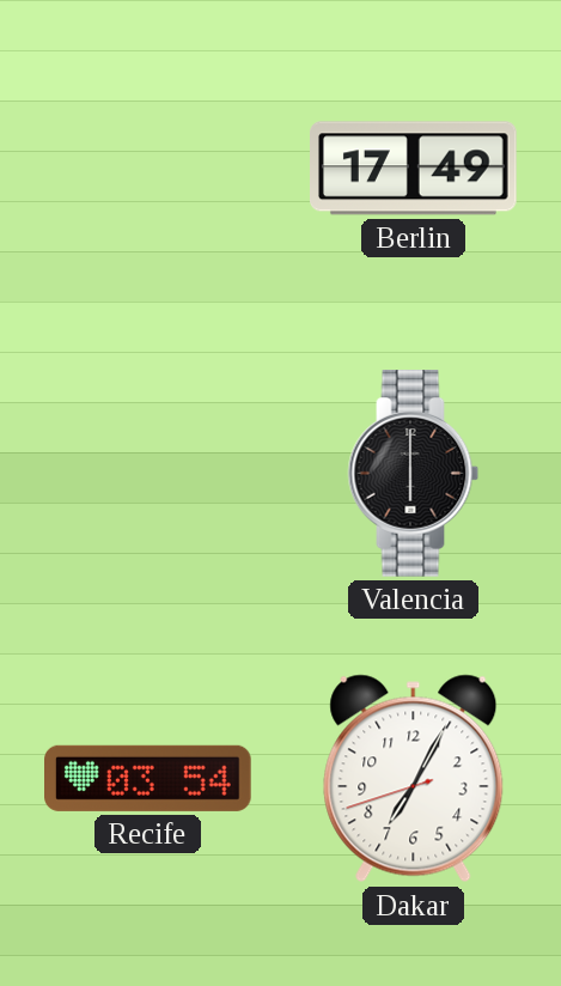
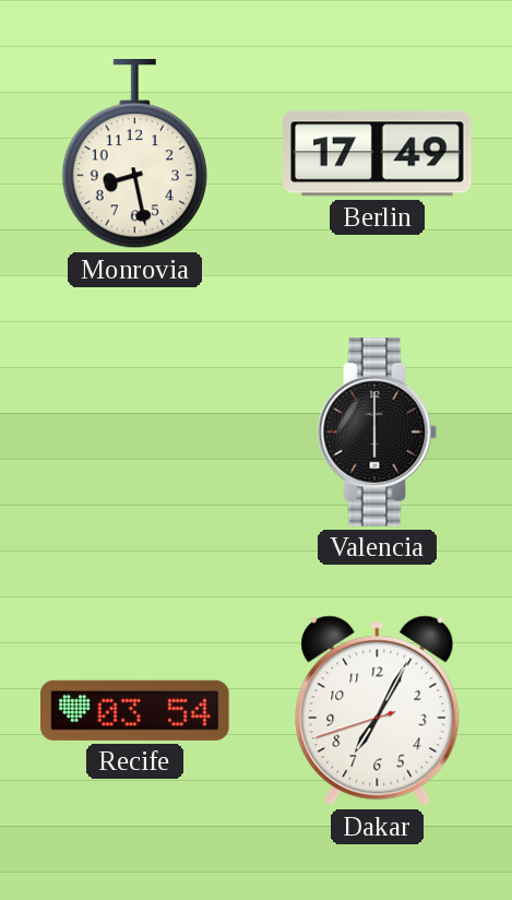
Monrovia: none -> 8:28
